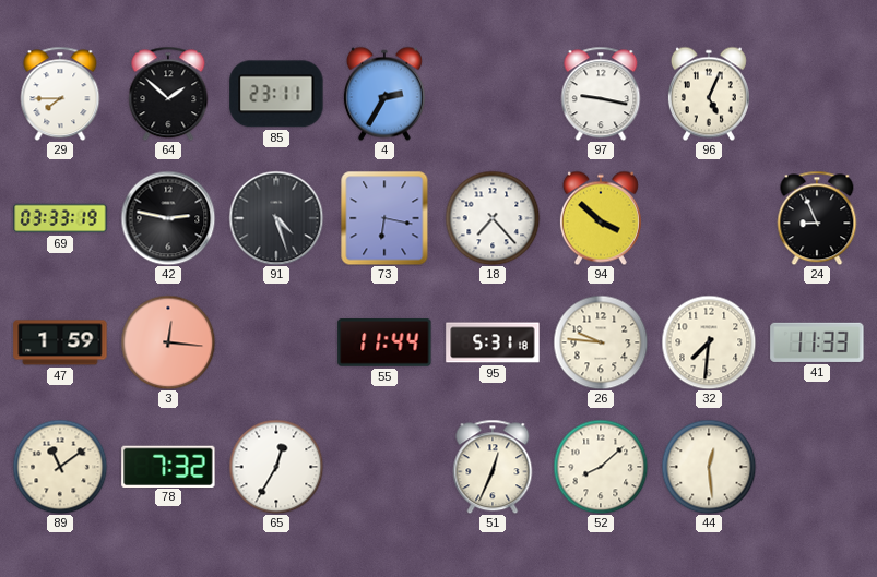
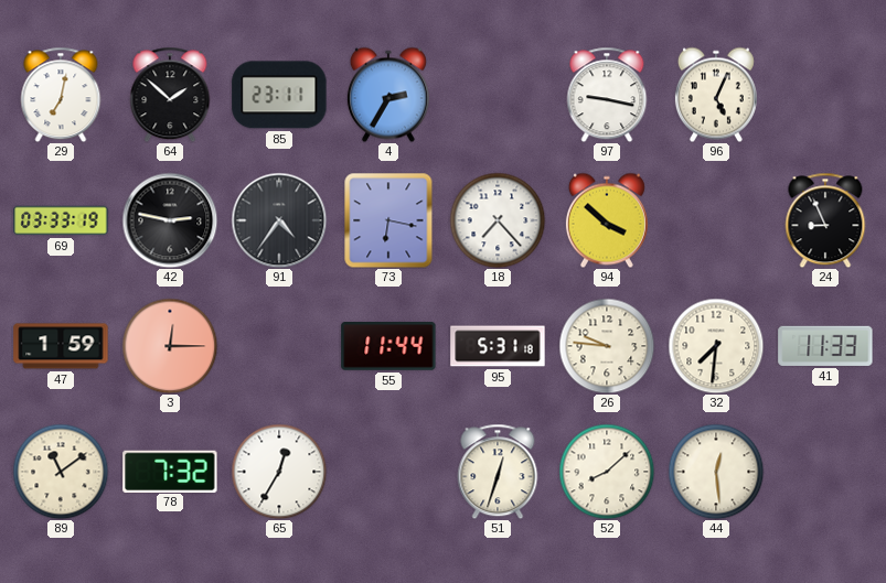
29: 7:45 -> 7:02
91: 4:27 -> 4:36
3: 12:16 -> 12:15
51: 12:34 -> 12:33
